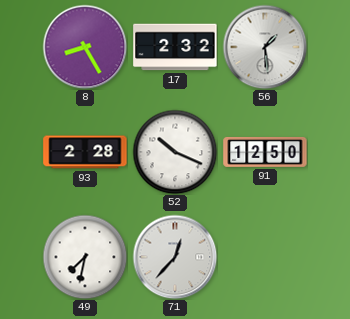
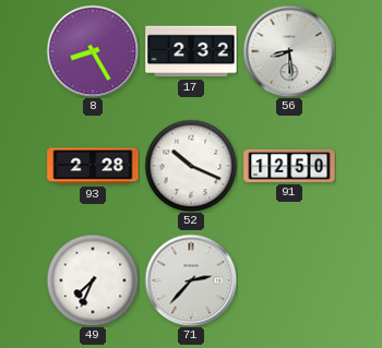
56: 1:29 -> 8:29
49: 7:32 -> 7:34
71: 12:37 -> 2:37
